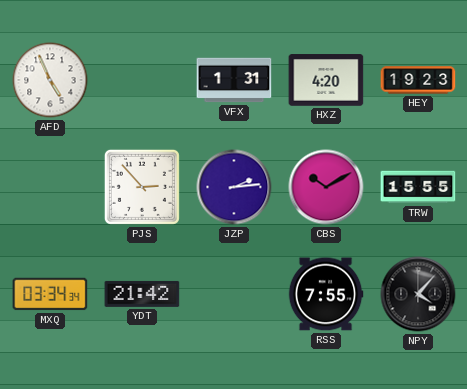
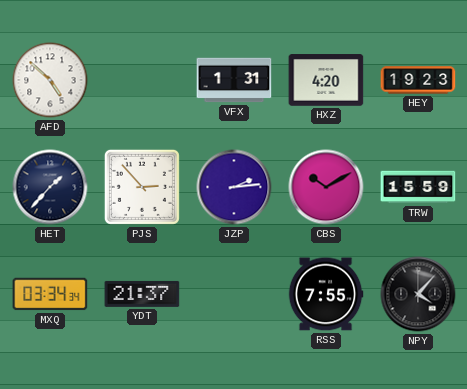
AFD: 4:56 -> 4:52
HET: none -> 1:37
TRW: 15:55 -> 15:59
YDT: 21:42 -> 21:37
